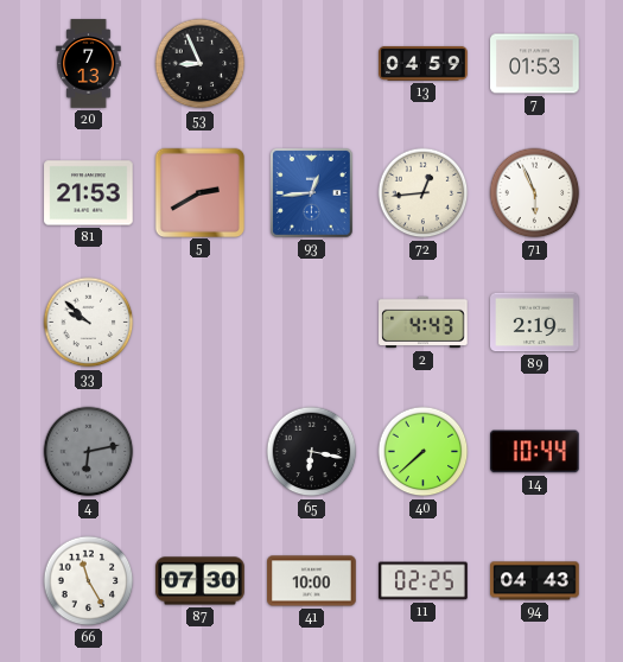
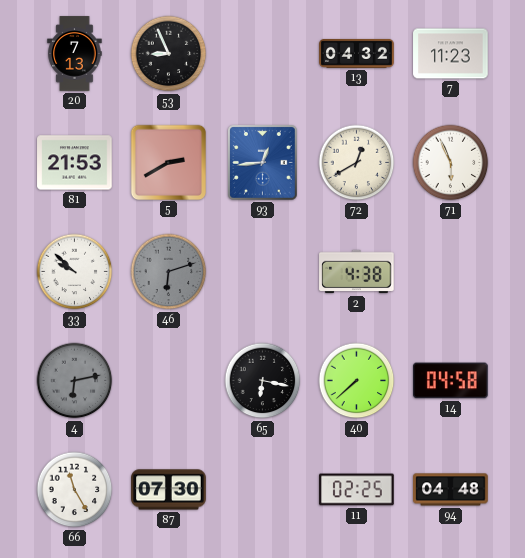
13: 04:59 -> 04:32
7: 01:53 -> 11:23
72: 12:44 -> 12:40
46: none -> 6:12
2: 4:43 -> 4:38
89: 2:19 -> none
14: 10:44 -> 04:58
41: 10:00 -> none
94: 04:43 -> 04:48
